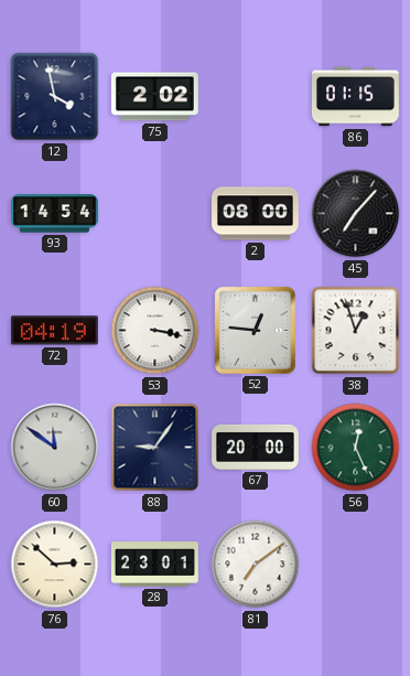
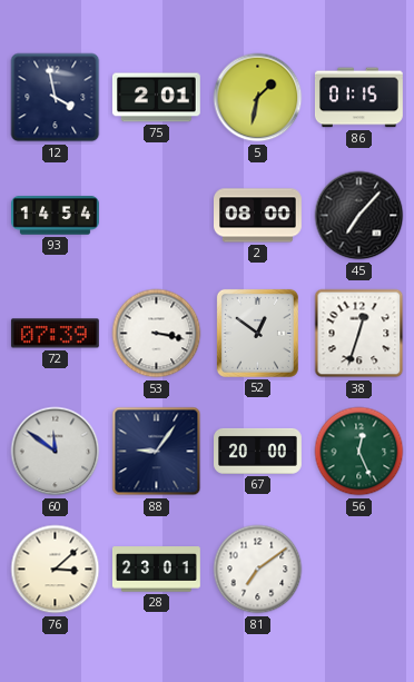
75: 2:02 -> 2:01
5: none -> 1:32
72: 04:19 -> 07:39
52: 12:46 -> 12:51
38: 12:57 -> 12:33
76: 2:52 -> 3:08
